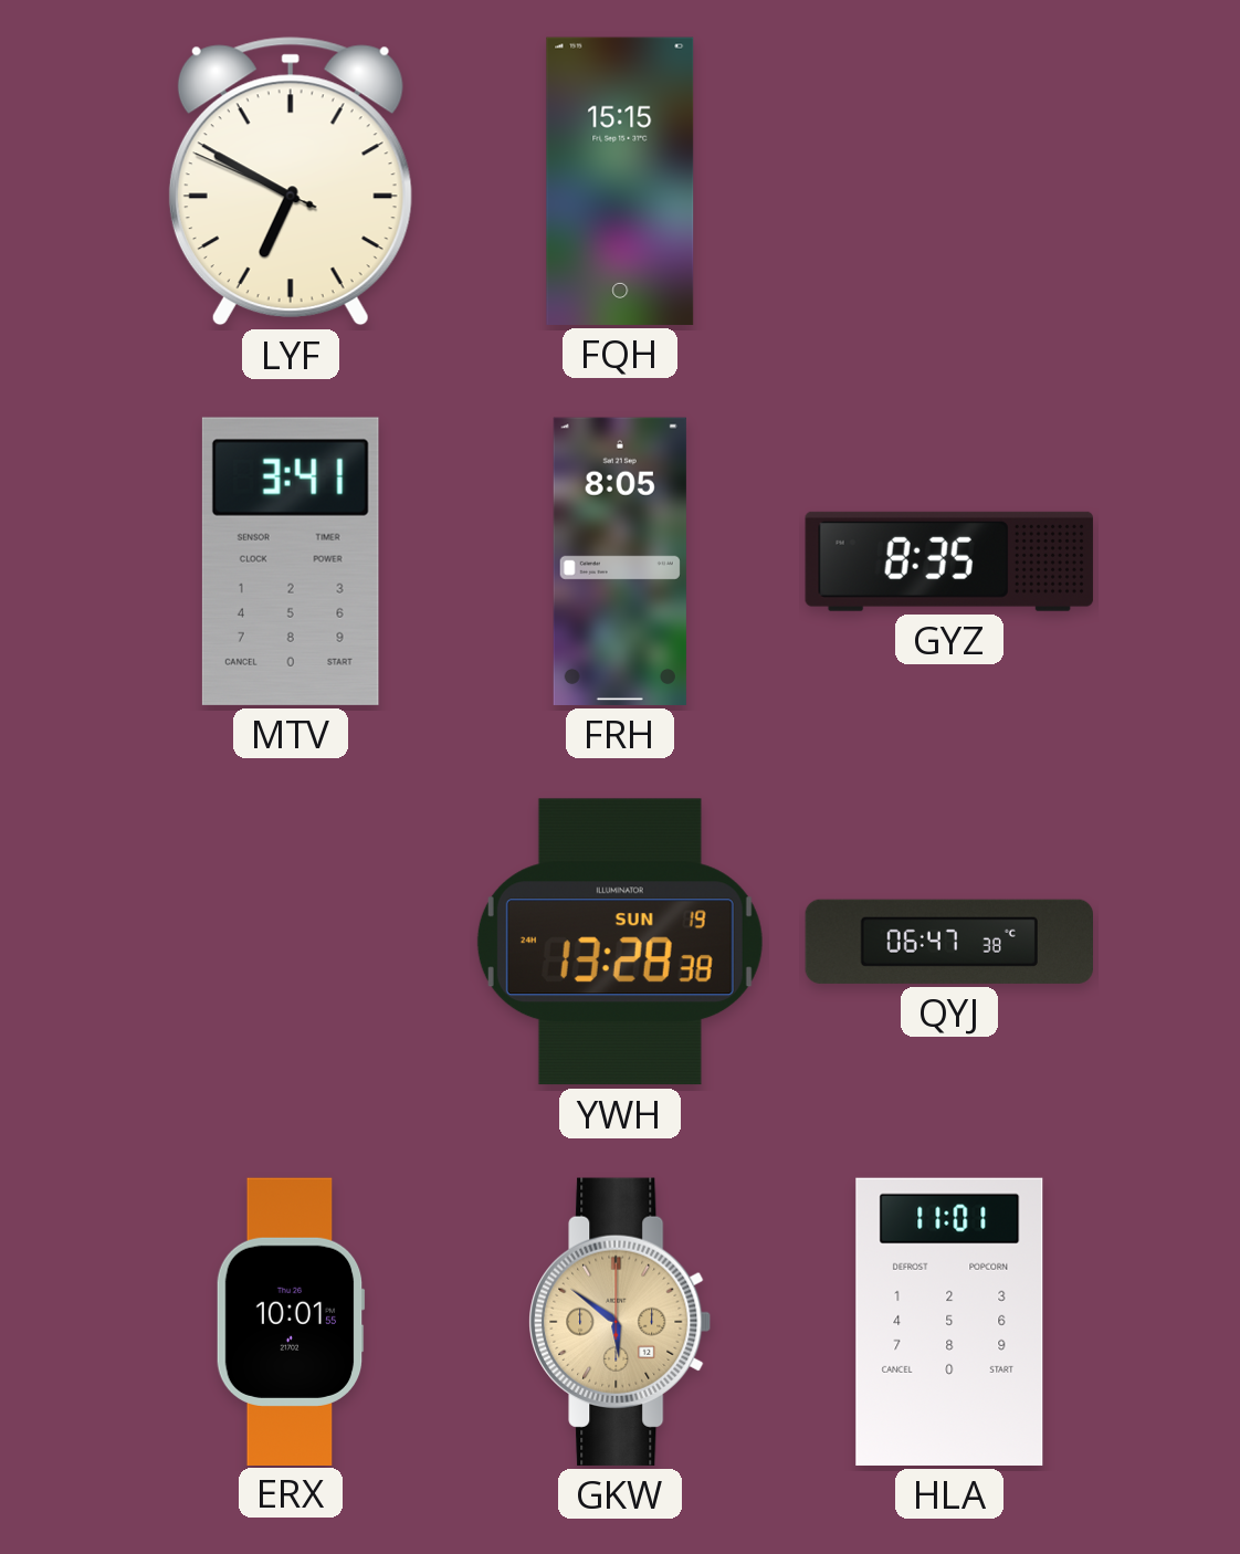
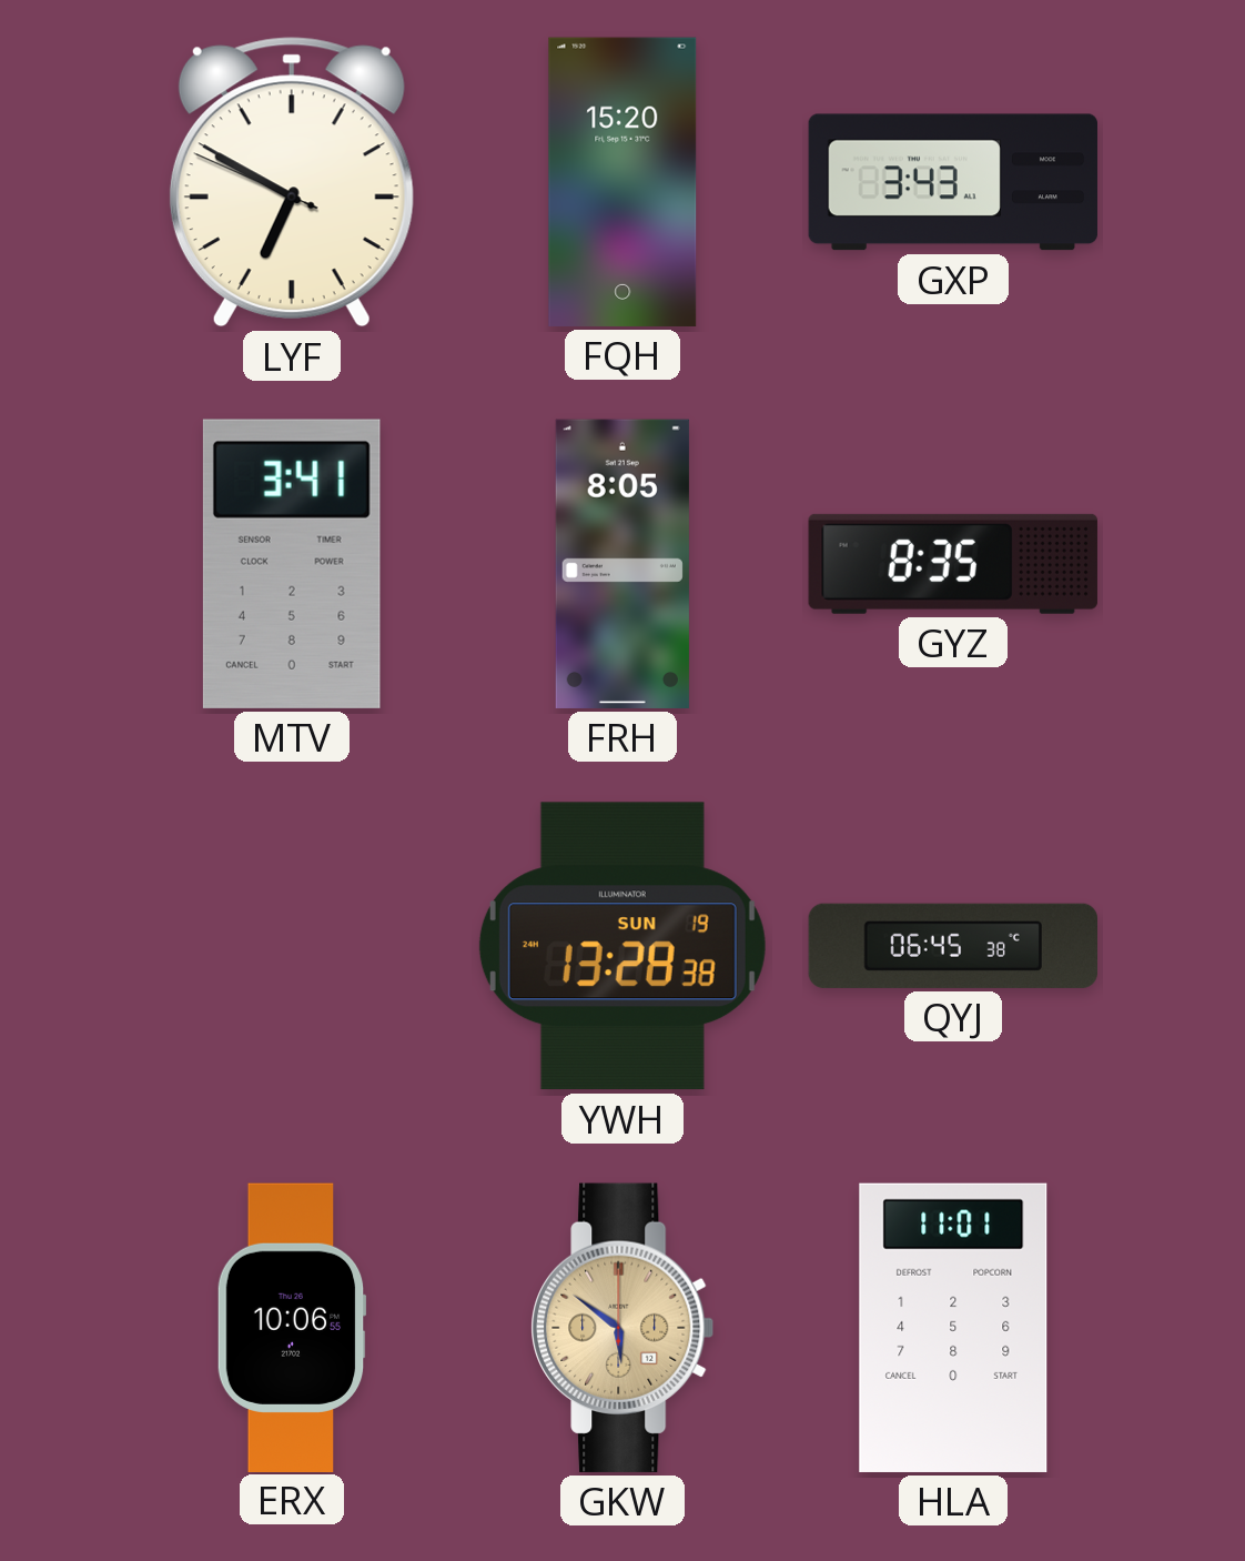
FQH: 15:15 -> 15:20
GXP: none -> 3:43
QYJ: 06:47 -> 06:45
ERX: 10:01 -> 10:06
